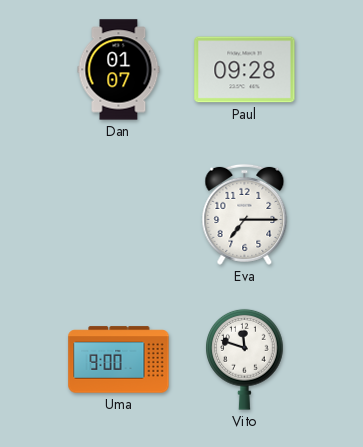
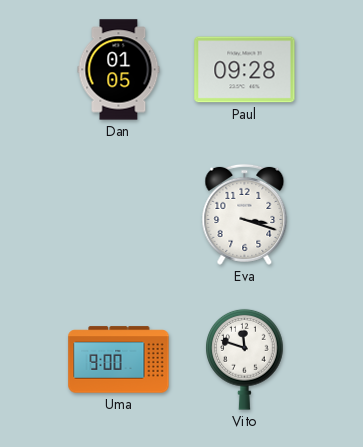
Dan: 01:07 -> 01:05
Eva: 7:15 -> 3:18
